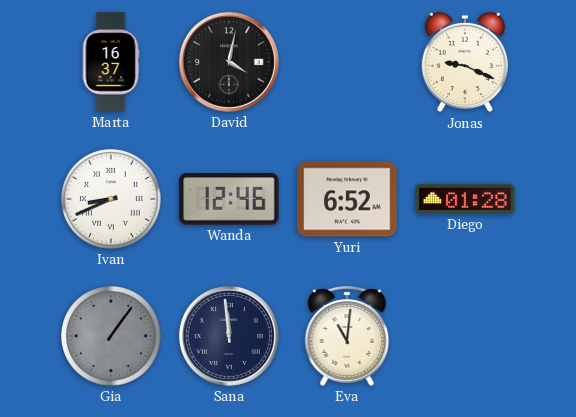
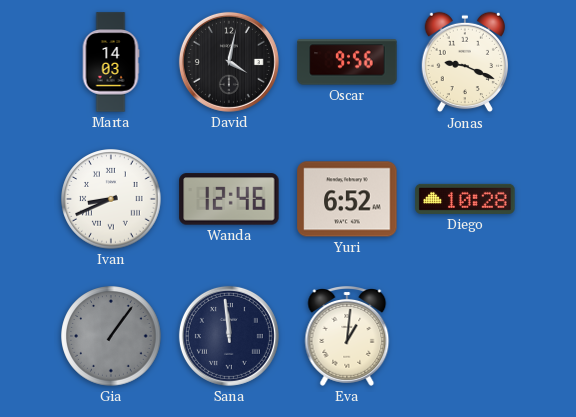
Marta: 16:37 -> 14:03
Oscar: none -> 9:56
Diego: 01:28 -> 10:28
Eva: 11:01 -> 1:01
